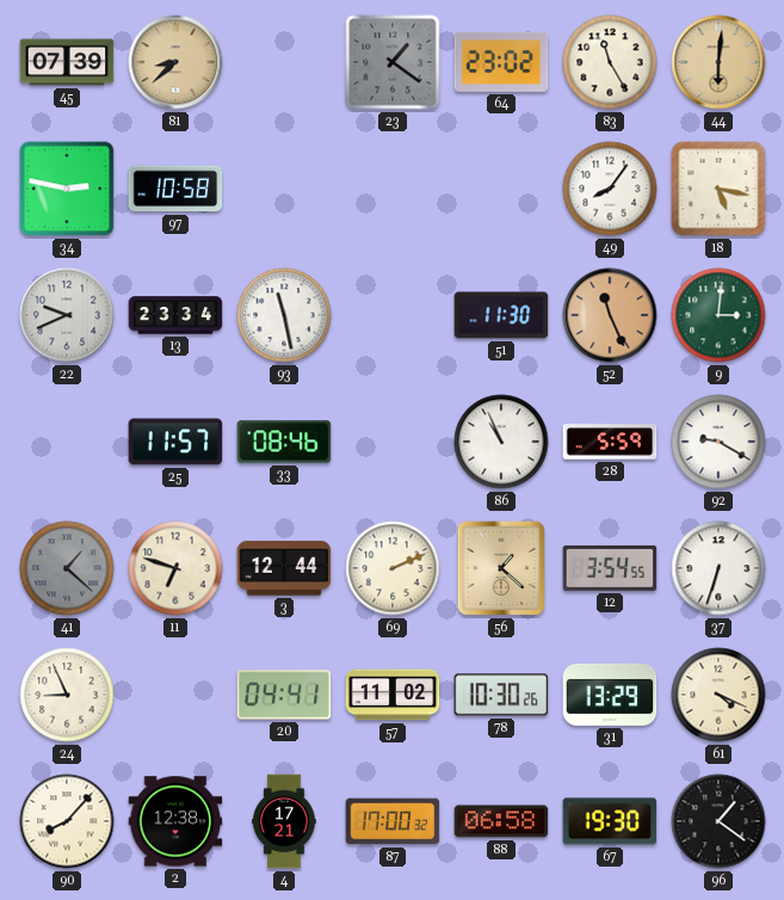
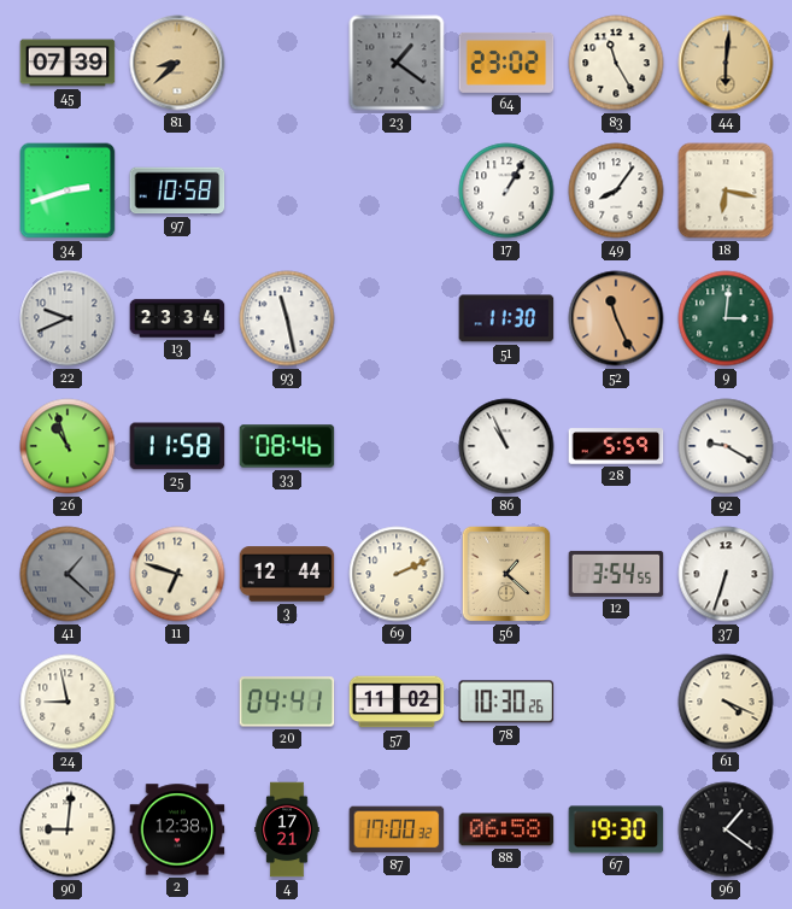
34: 2:47 -> 2:42
17: none -> 1:05
18: 5:17 -> 6:17
26: none -> 10:57
25: 11:57 -> 11:58
24: 8:56 -> 8:58
31: 13:29 -> none
90: 8:07 -> 9:01
